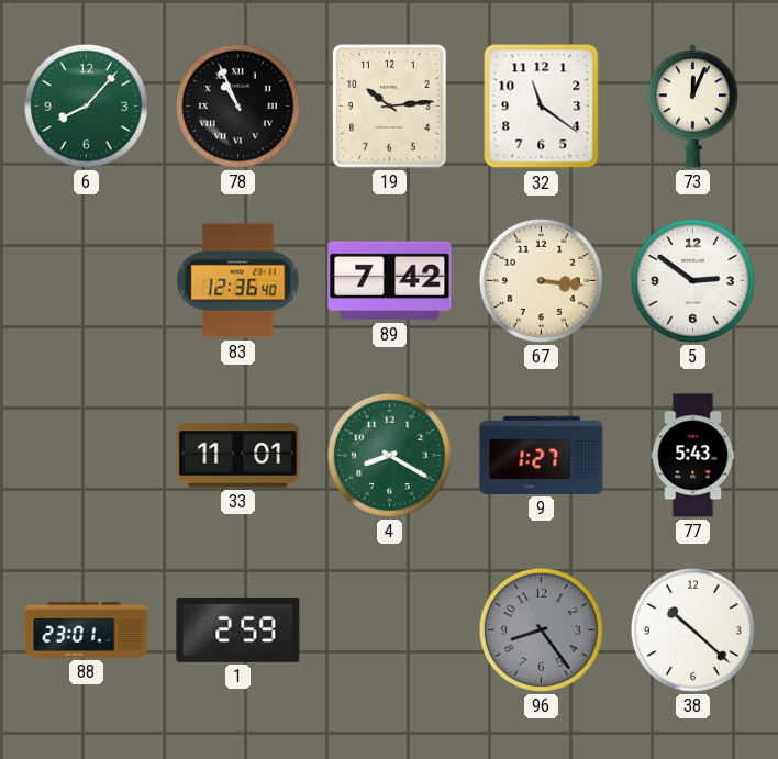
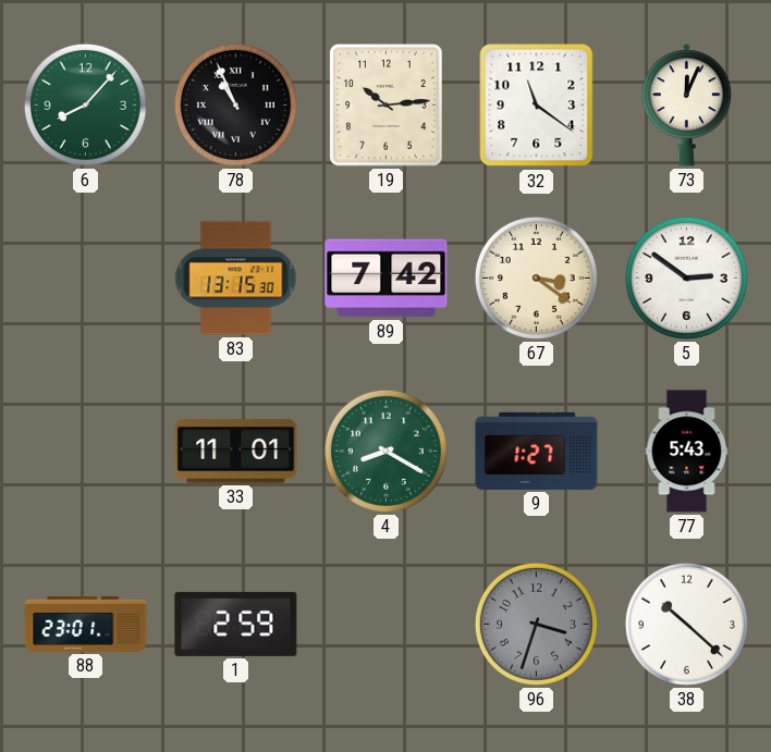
83: 12:36 -> 13:15
67: 3:16 -> 3:21
96: 8:24 -> 3:33
